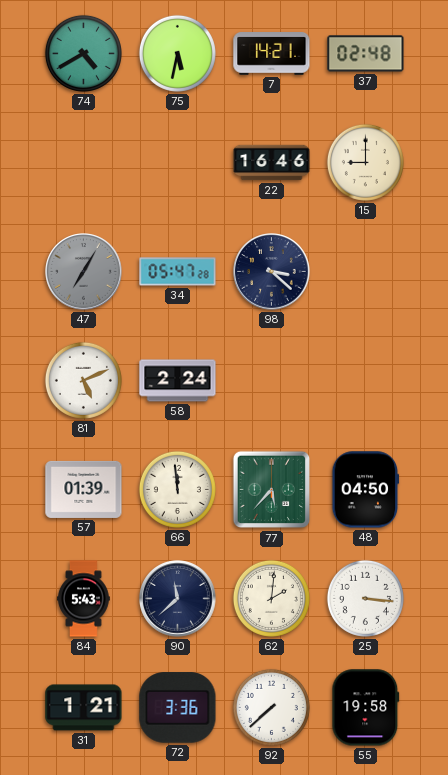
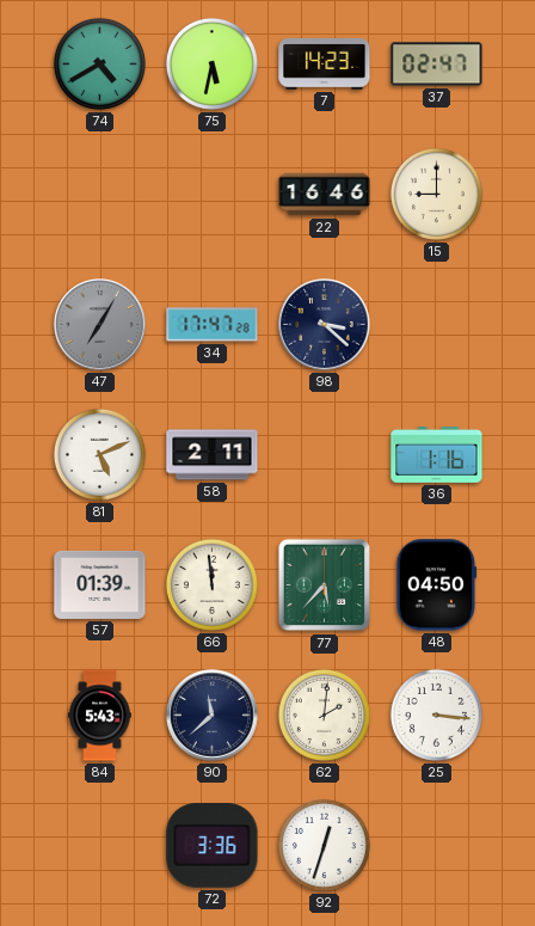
7: 14:21 -> 14:23
37: 02:48 -> 02:47
34: 05:47 -> 17:47
58: 2:24 -> 2:11
36: none -> 1:16
31: 1:21 -> none
92: 7:38 -> 12:33
55: 19:58 -> none
